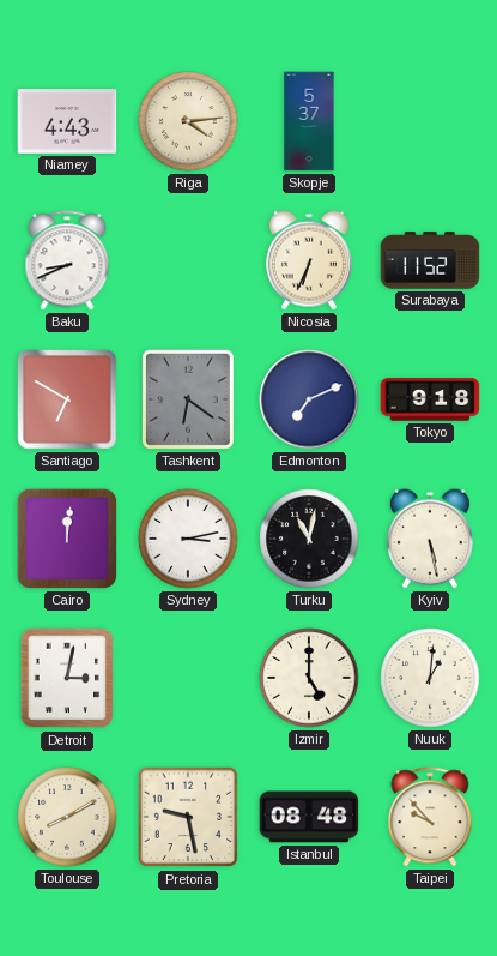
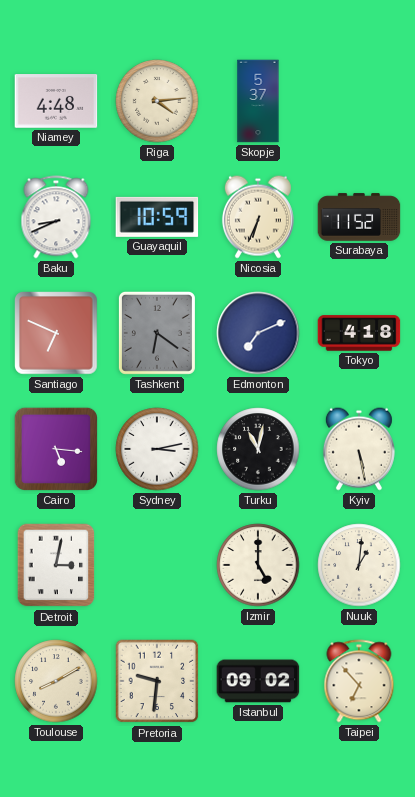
Niamey: 4:43 -> 4:48
Guayaquil: none -> 10:59
Santiago: 6:50 -> 6:49
Tokyo: 9:18 -> 4:18
Cairo: 12:01 -> 5:16
Pretoria: 9:28 -> 9:31
Istanbul: 08:48 -> 09:02
Taipei: 9:53 -> 6:53
